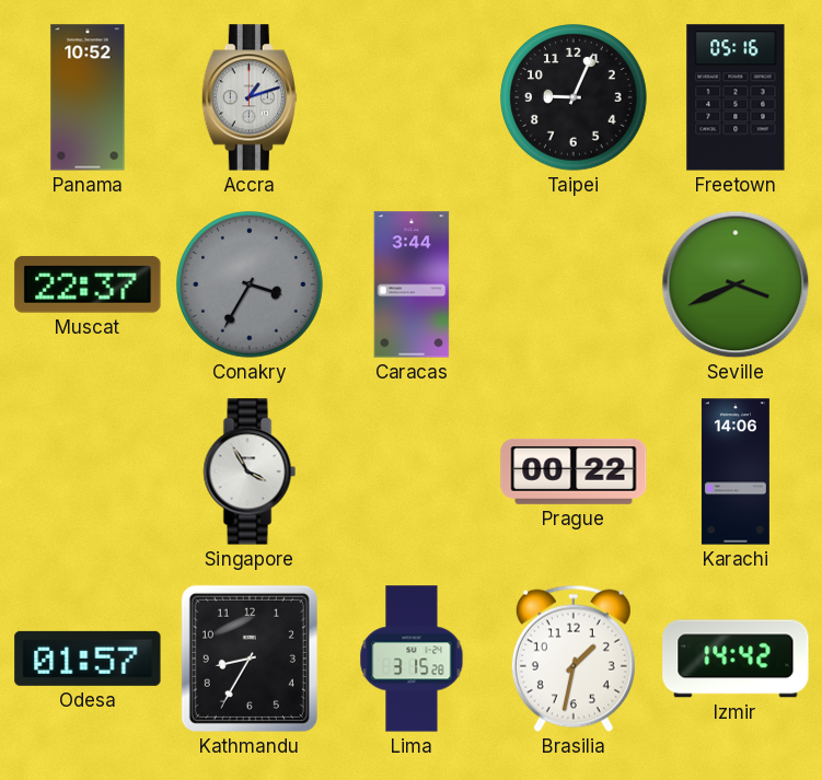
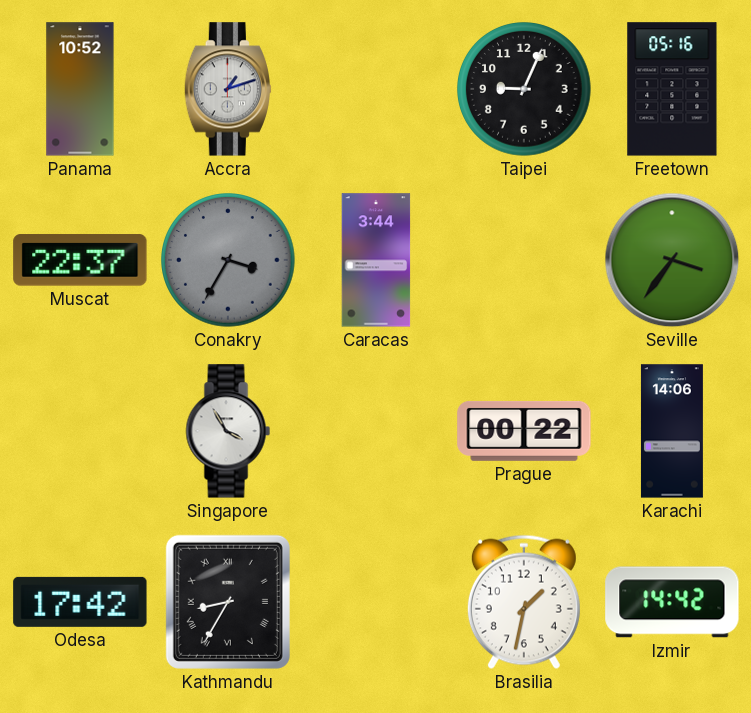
Seville: 3:41 -> 3:36
Odesa: 01:57 -> 17:42
Kathmandu numerals: Arabic -> Roman
Lima: 3:15 -> none
